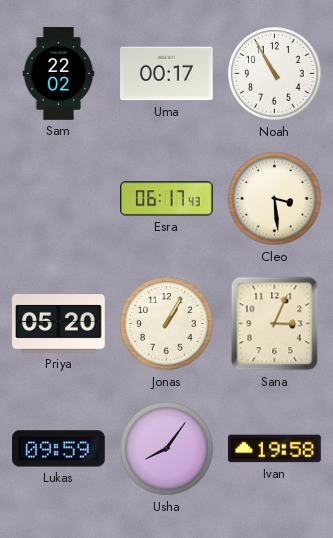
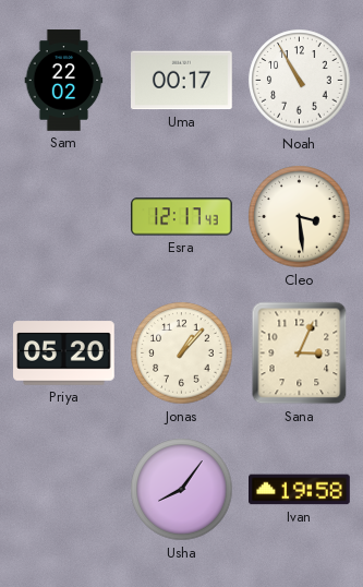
Esra: 06:17 -> 12:17
Jonas: 1:05 -> 1:07
Lukas: 09:59 -> none
